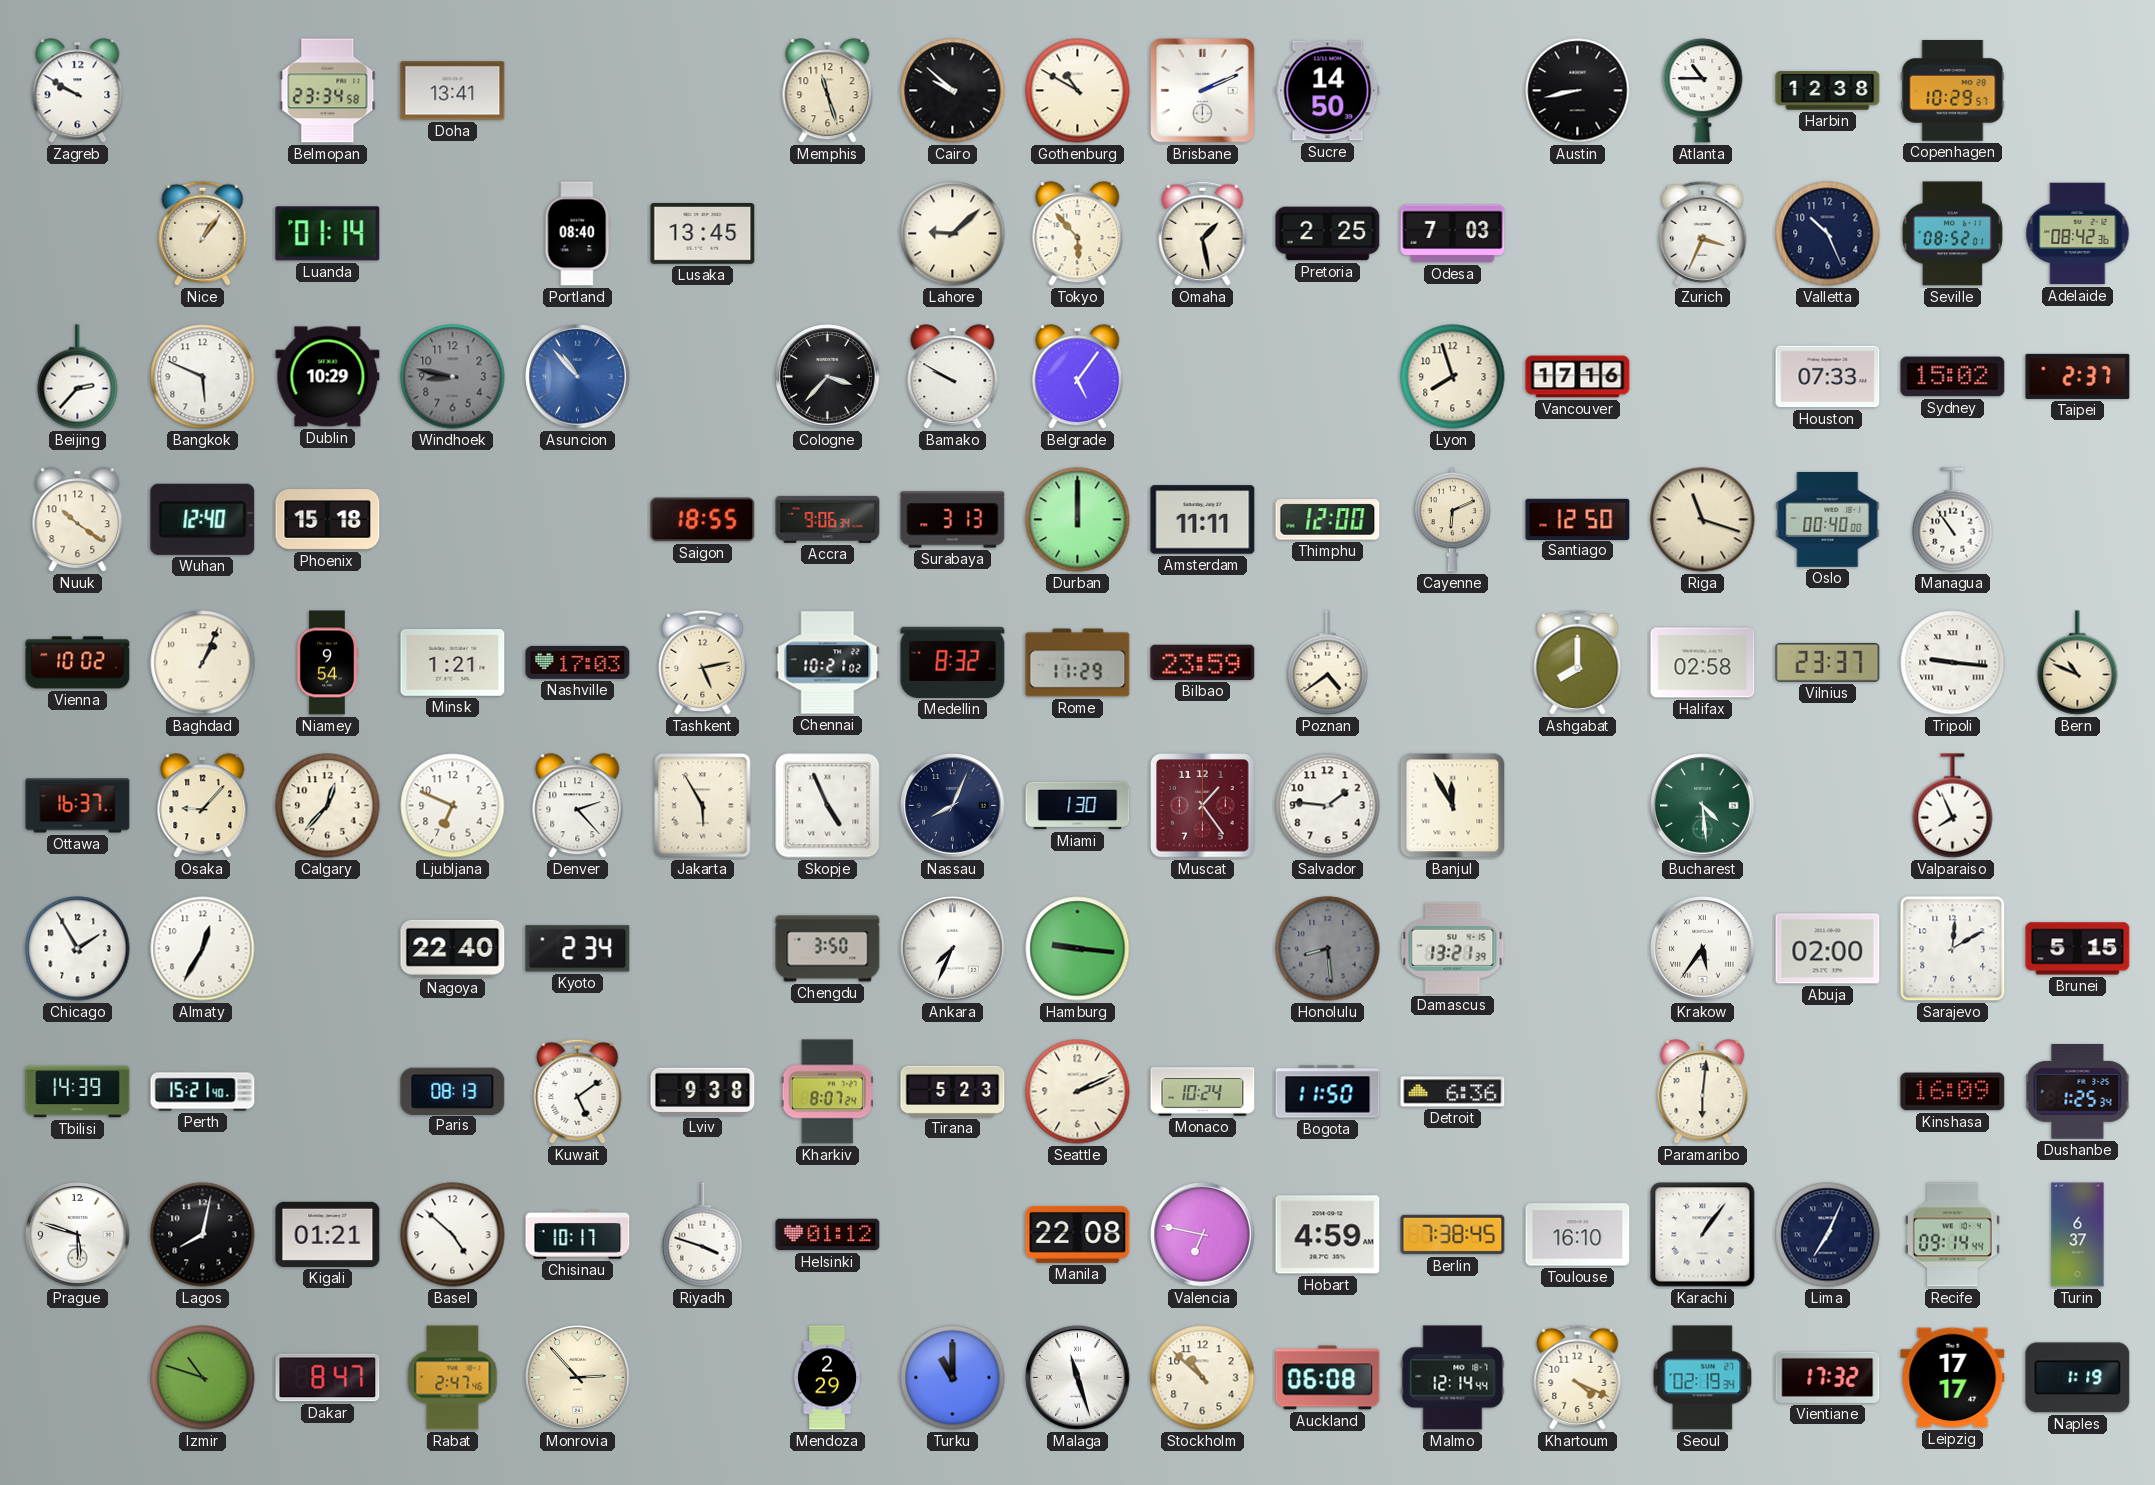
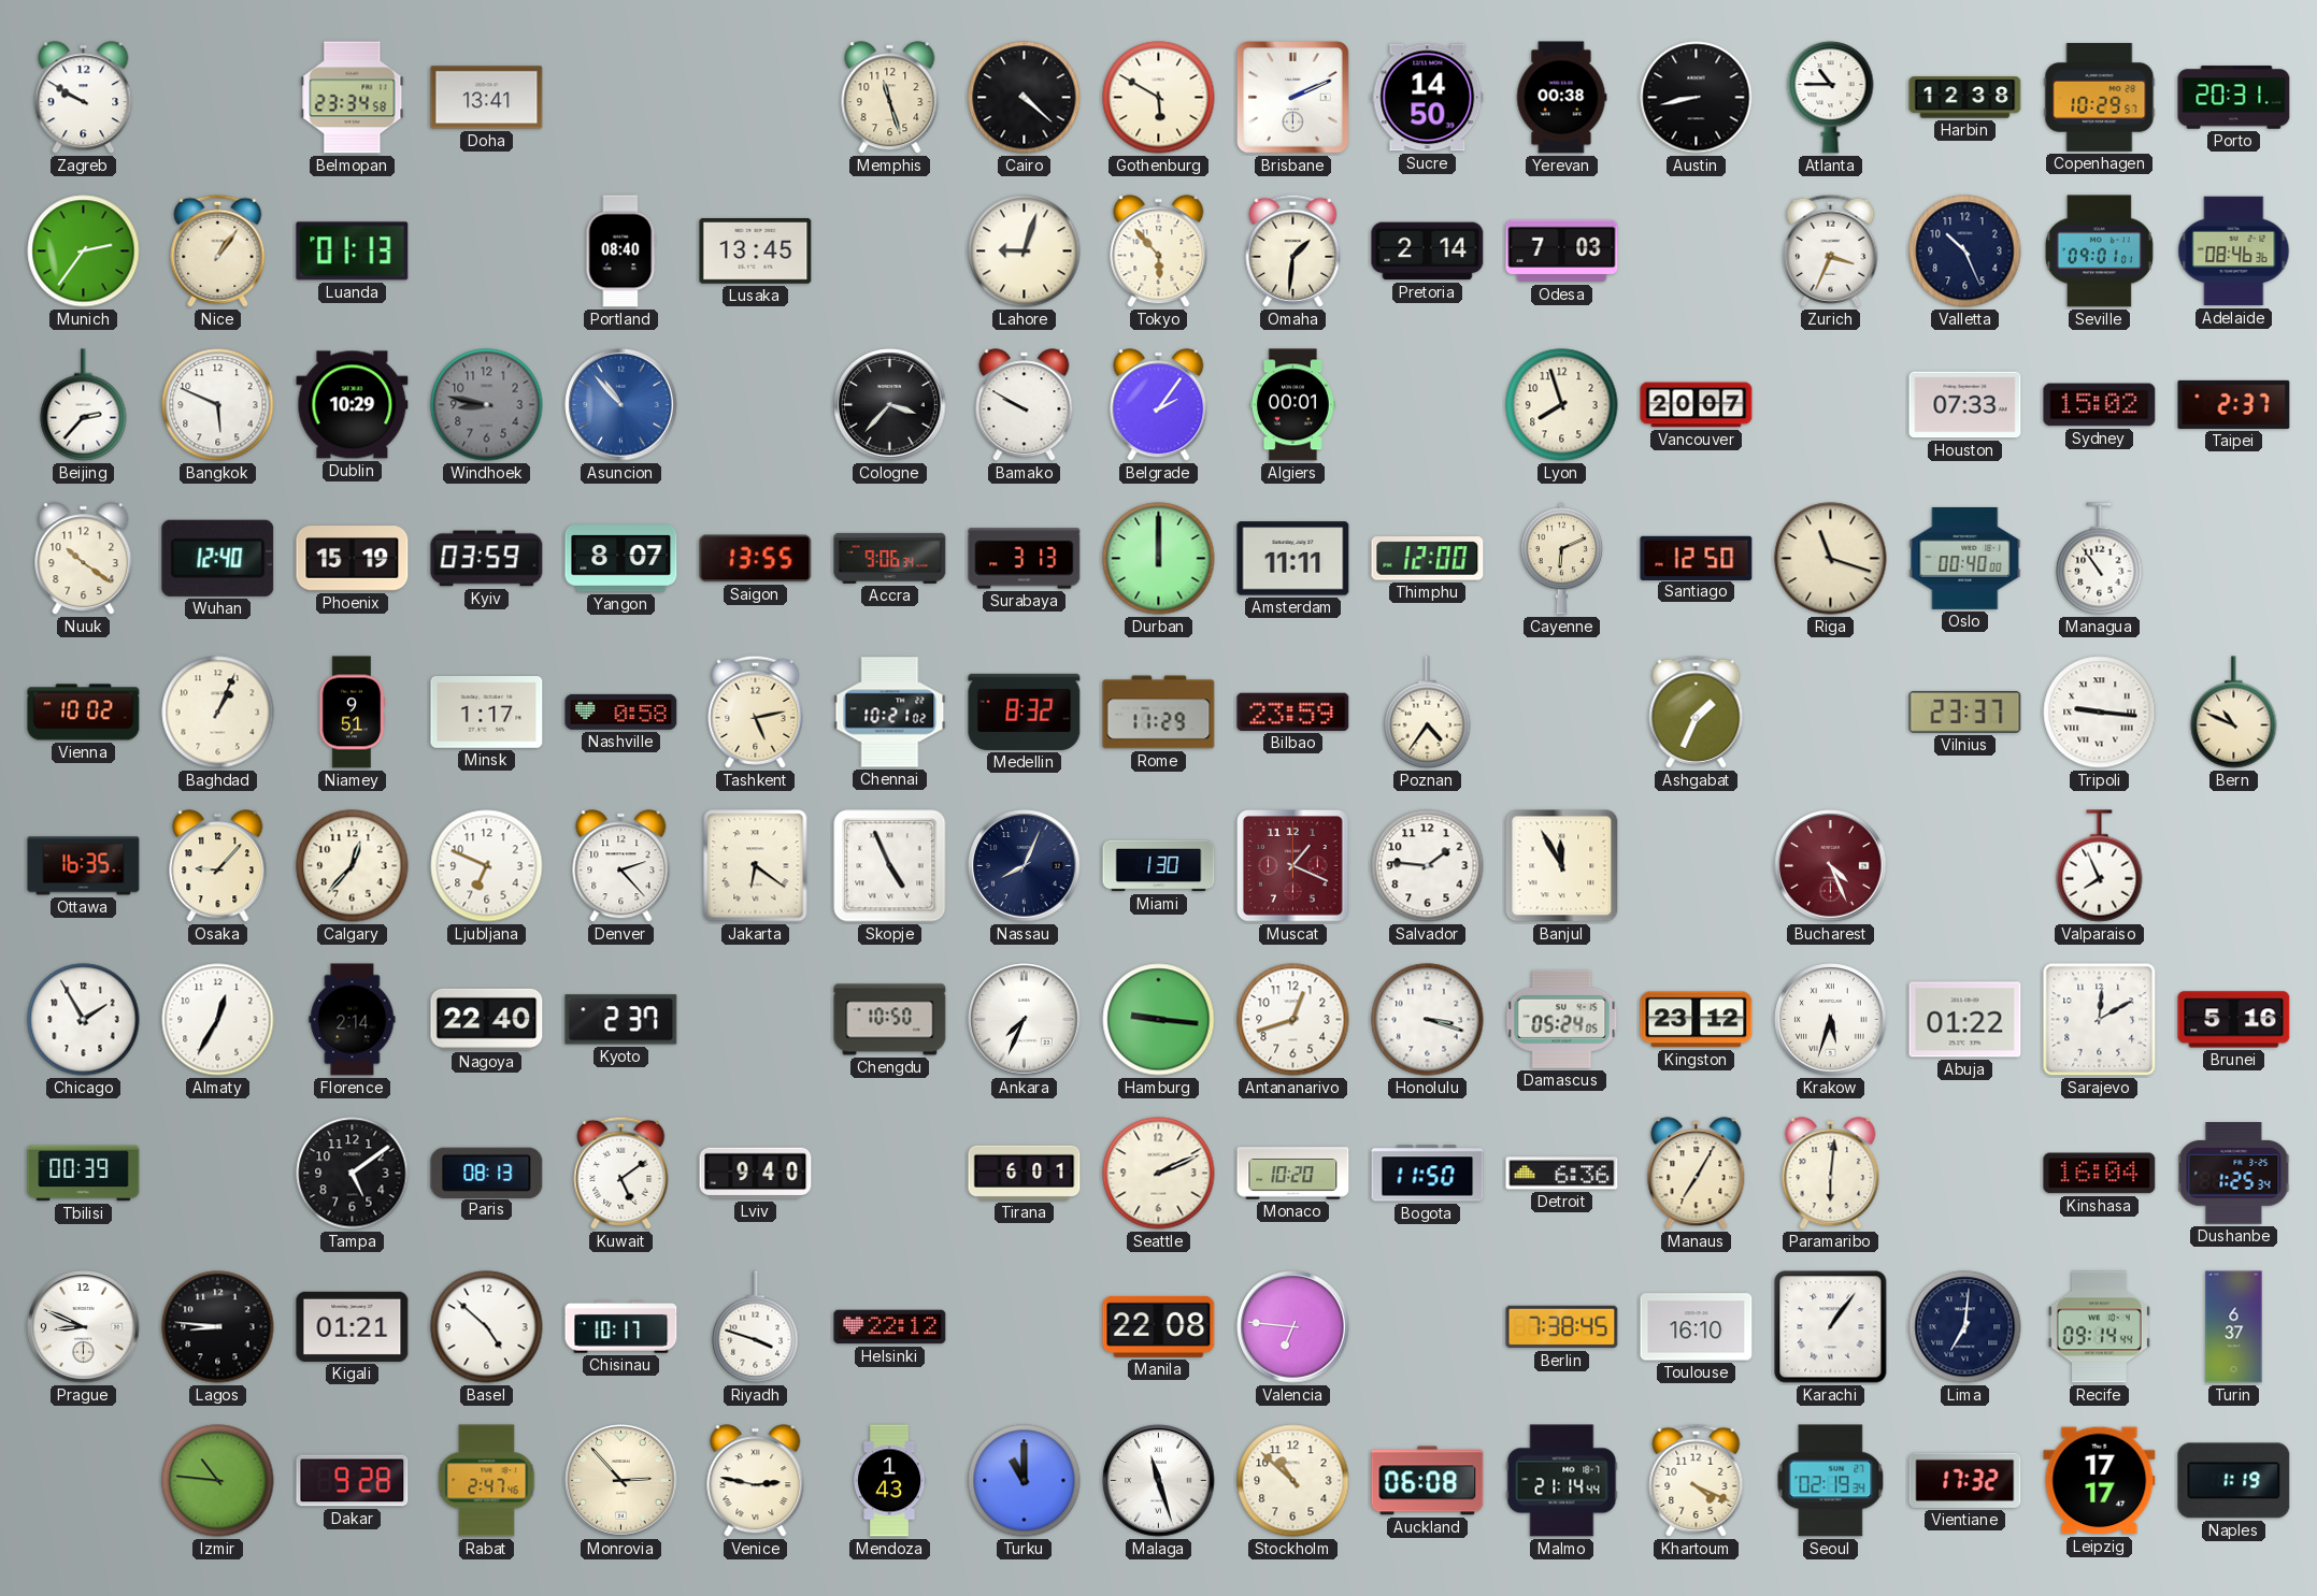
Cairo: 9:52 -> 4:22
Gothenburg: 10:50 -> 5:50
Yerevan: none -> 00:38
Porto: none -> 20:31
Munich: none -> 2:36
Luanda: 01:14 -> 01:13
Lahore: 9:08 -> 9:03
Omaha: 1:28 -> 1:31
Pretoria: 2:25 -> 2:14
Seville: 08:52 -> 09:01
Adelaide: 08:42 -> 08:46
Belgrade: 5:06 -> 2:06
Algiers: none -> 00:01
Vancouver: 17:16 -> 20:07
Phoenix: 15:18 -> 15:19
Kyiv: none -> 03:59
Yangon: none -> 8:07
Saigon: 18:55 -> 13:55
Niamey: 9:54 -> 9:51
Minsk: 1:21 -> 1:17
Nashville: 17:03 -> 0:58
Poznan: 4:39 -> 4:36
Ashgabat: 8:00 -> 1:34
Halifax: 02:58 -> none
Ottawa: 16:37 -> 16:35
Jakarta: 5:55 -> 6:21
Muscat: 1:24 -> 1:19
Bucharest: 4:29 -> 4:26
Bucharest dial: green -> burgundy
Florence: none -> 2:14
Kyoto: 2:34 -> 2:37
Chengdu: 3:50 -> 10:50
Antananarivo: none -> 12:42
Honolulu: 8:29 -> 3:18
Honolulu dial: grey -> white
Damascus: 13:21 -> 05:24
Kingston: none -> 23:12
Krakow: 5:36 -> 5:33
Abuja: 02:00 -> 01:22
Brunei: 5:15 -> 5:16
Tbilisi: 14:39 -> 00:39
Perth: 15:21 -> none
Tampa: none -> 5:09
Lviv: 9:38 -> 9:40
Kharkiv: 8:07 -> none
Tirana: 5:23 -> 6:01
Monaco: 10:24 -> 10:20
Manaus: none -> 7:05
Kinshasa: 16:09 -> 16:04
Prague: 5:48 -> 8:49
Lagos: 8:02 -> 8:46
Helsinki: 01:12 -> 22:12
Valencia: 6:47 -> 6:46
Hobart: 4:59 -> none
Lima: 7:04 -> 7:01
Izmir: 10:48 -> 10:46
Dakar: 8:47 -> 9:28
Venice: none -> 2:47
Mendoza: 2:29 -> 1:43
Malmo: 12:14 -> 21:14
